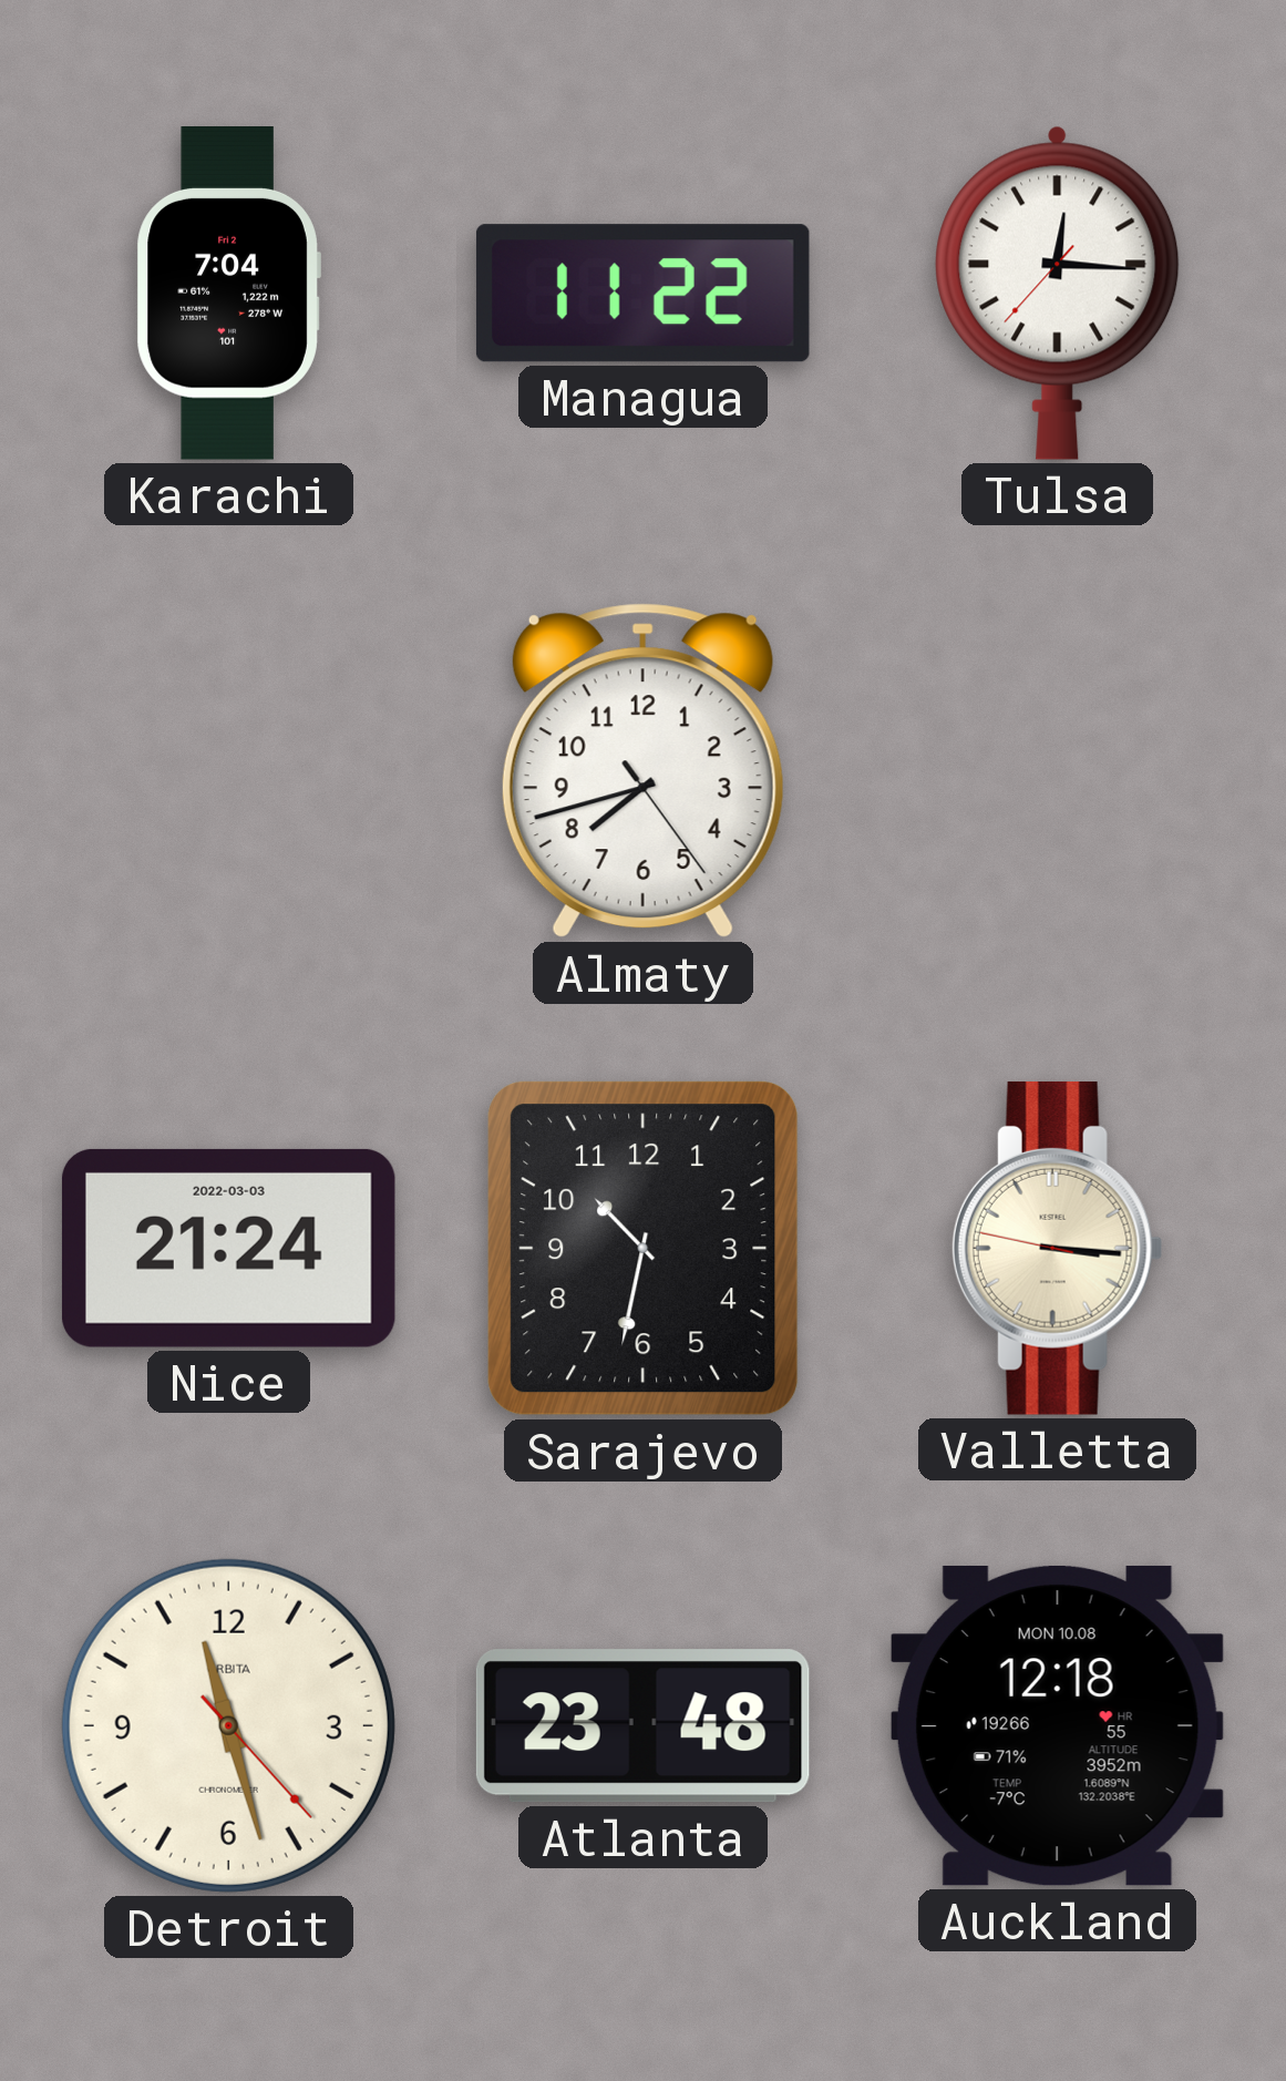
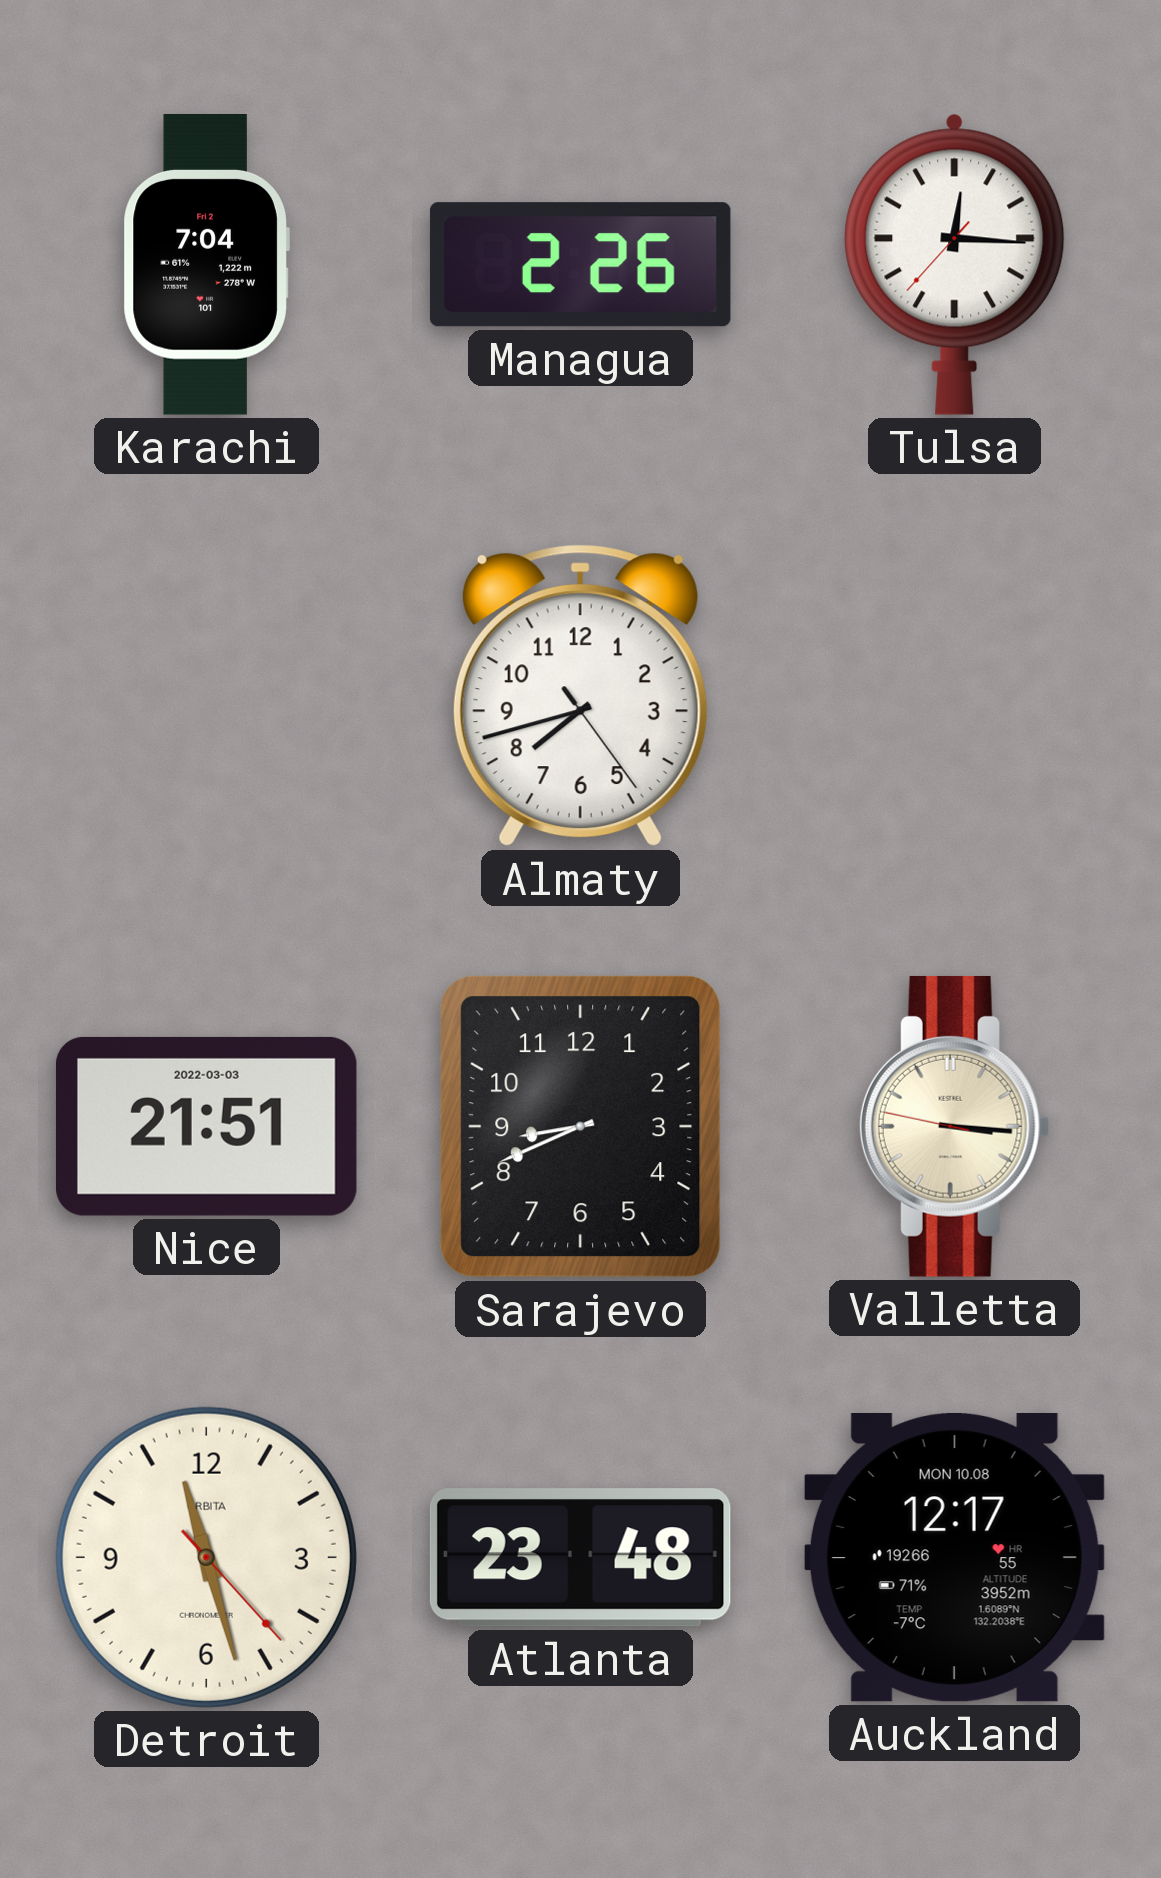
Managua: 11:22 -> 2:26
Nice: 21:24 -> 21:51
Sarajevo: 10:32 -> 8:41
Auckland: 12:18 -> 12:17
